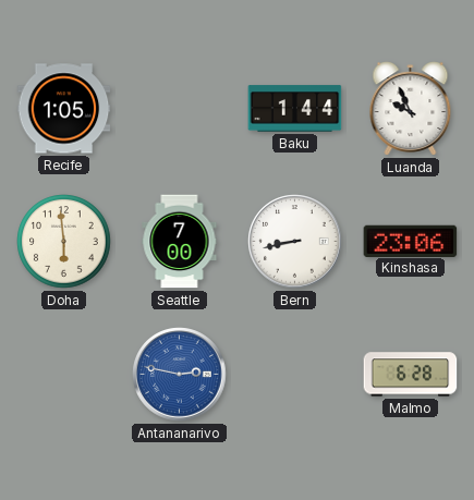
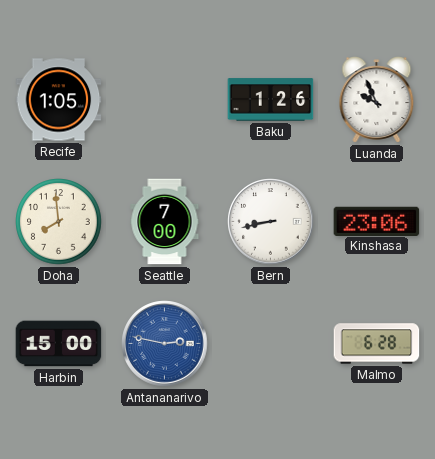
Baku: 1:44 -> 1:26
Doha: 5:59 -> 7:59
Harbin: none -> 15:00
